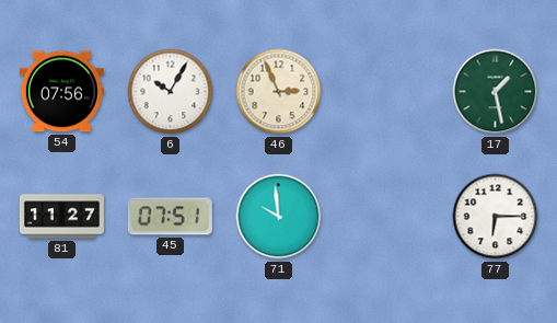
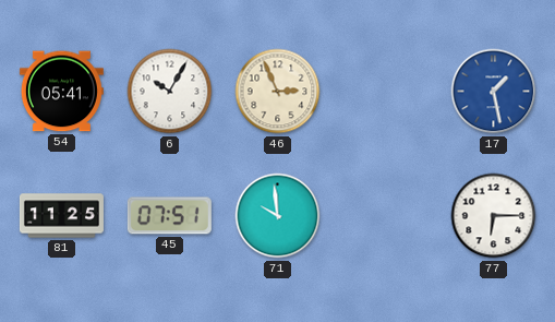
54: 07:56 -> 05:41
17 dial: green -> blue
81: 11:27 -> 11:25
